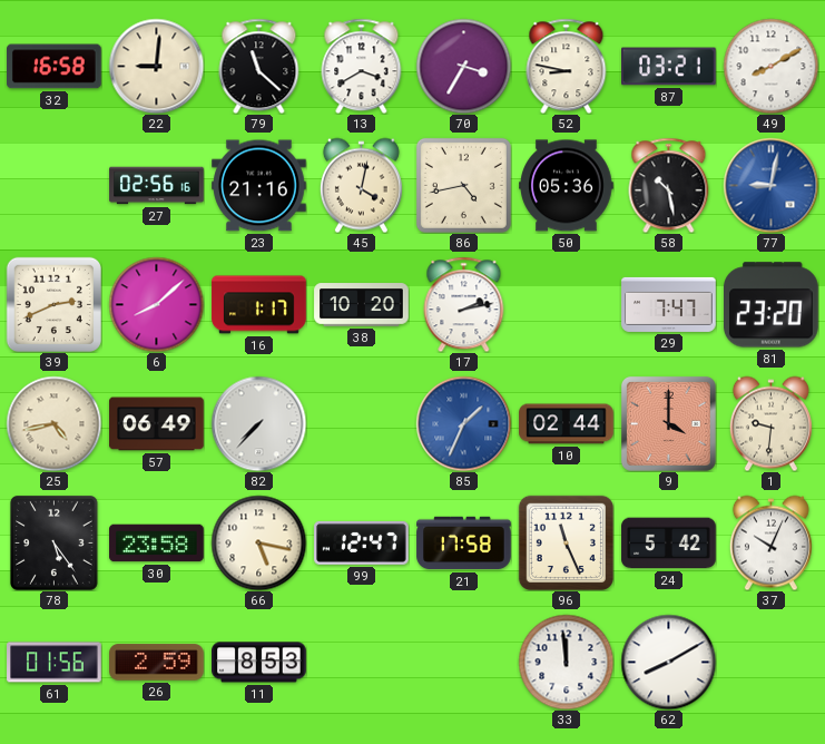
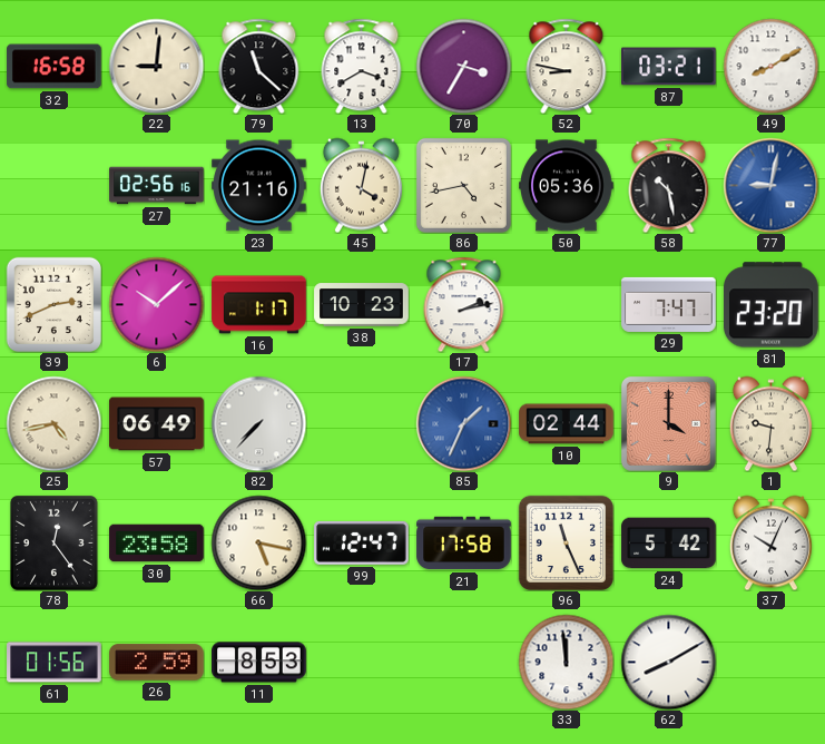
6: 8:08 -> 10:08
38: 10:20 -> 10:23
78: 5:24 -> 12:24
